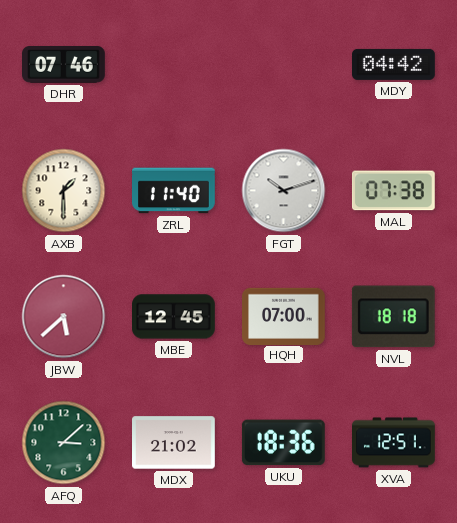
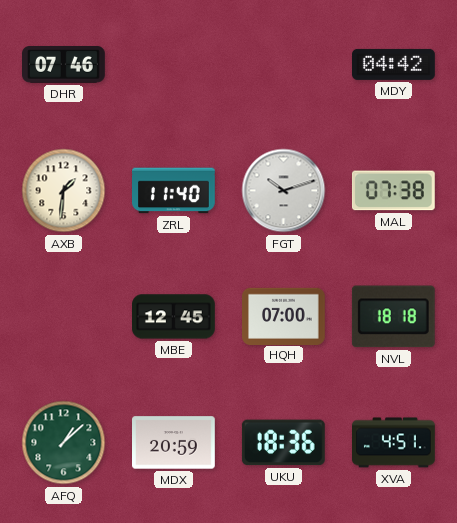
AXB: 1:30 -> 1:31
JBW: 5:38 -> none
AFQ: 3:08 -> 1:08
MDX: 21:02 -> 20:59
XVA: 12:51 -> 4:51
